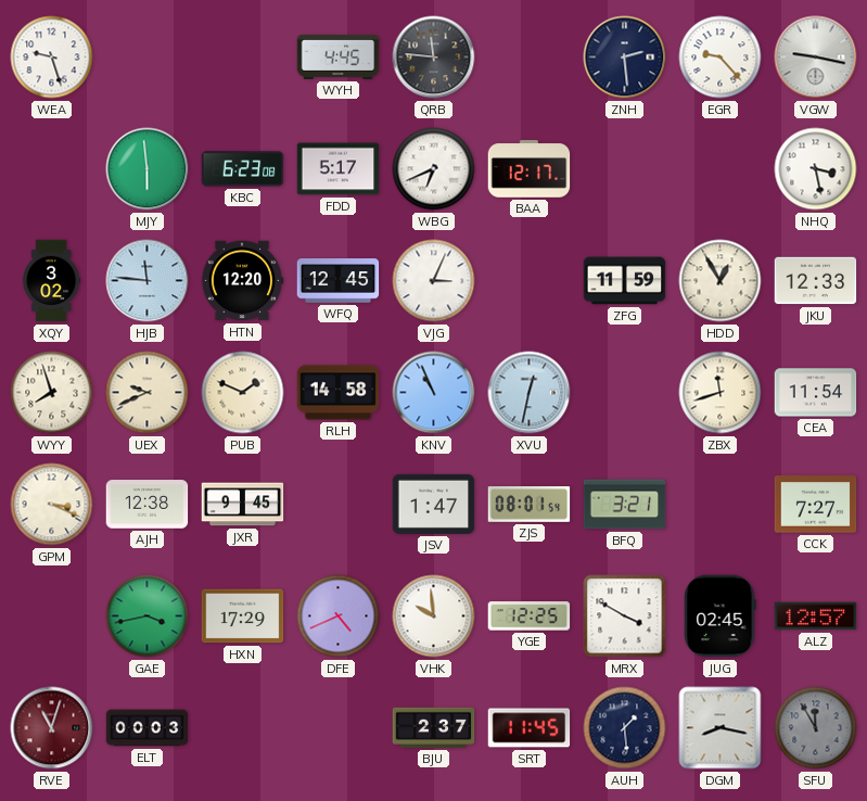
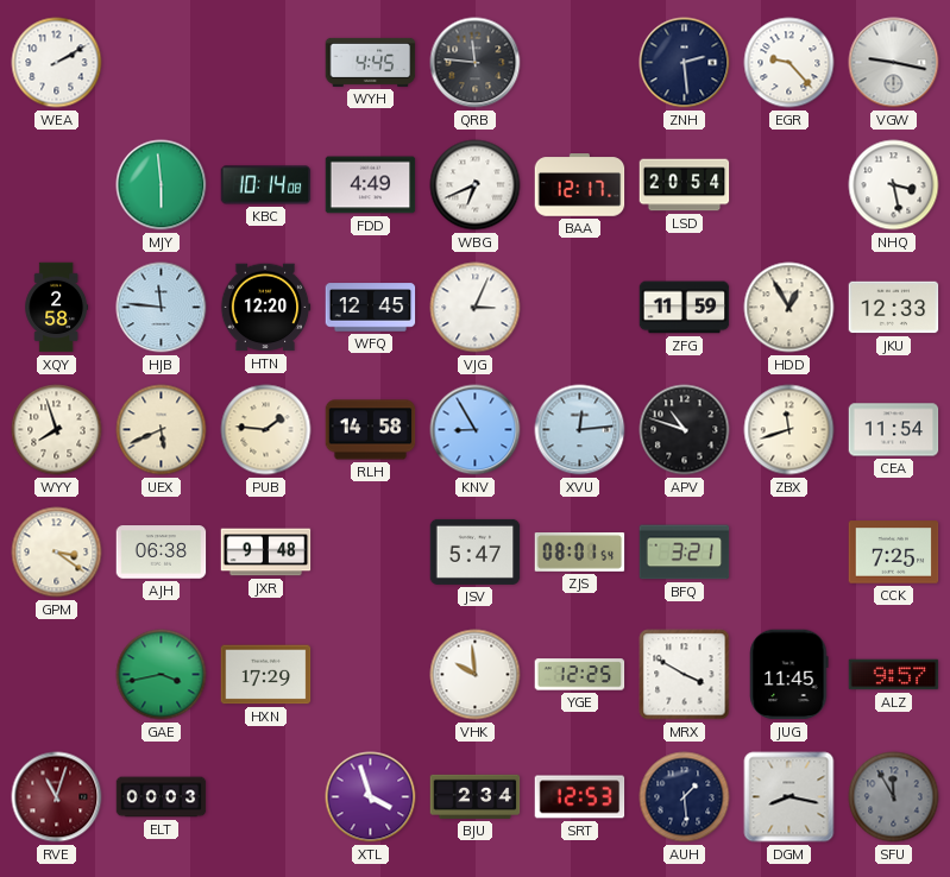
WEA: 9:27 -> 2:10
KBC: 6:23 -> 10:14
FDD: 5:17 -> 4:49
LSD: none -> 20:54
XQY: 3:02 -> 2:58
UEX: 9:41 -> 5:41
PUB: 1:49 -> 1:46
KNV: 10:56 -> 8:55
XVU: 12:32 -> 12:14
APV: none -> 10:48
GPM: 3:19 -> 3:21
AJH: 12:38 -> 06:38
JXR: 9:45 -> 9:48
JSV: 1:47 -> 5:47
CCK: 7:27 -> 7:25
DFE: 4:41 -> none
JUG: 02:45 -> 11:45
ALZ: 12:57 -> 9:57
XTL: none -> 3:57
BJU: 2:37 -> 2:34
SRT: 11:45 -> 12:53
